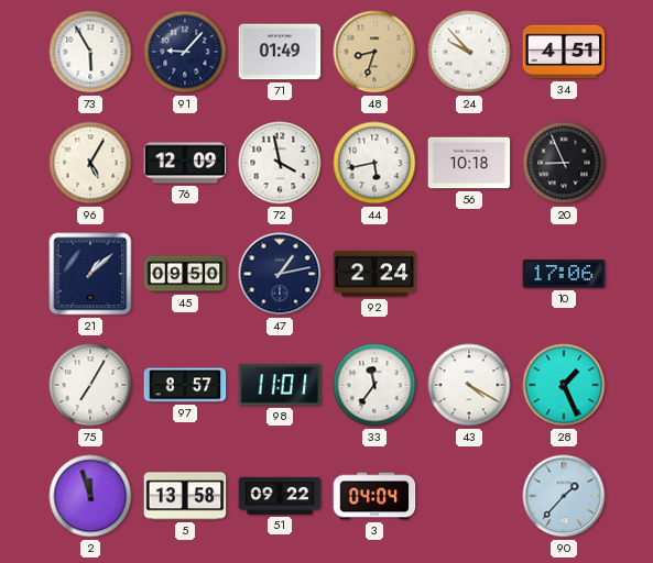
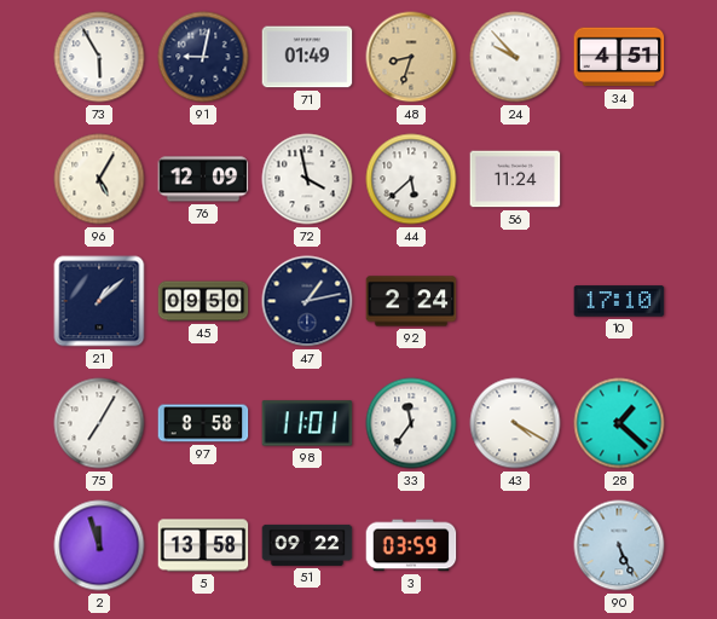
91: 9:07 -> 9:02
44: 5:43 -> 5:38
56: 10:18 -> 11:24
20: 8:56 -> none
10: 17:06 -> 17:10
97: 8:57 -> 8:58
28: 1:26 -> 1:22
3: 04:04 -> 03:59
90: 1:37 -> 5:26
